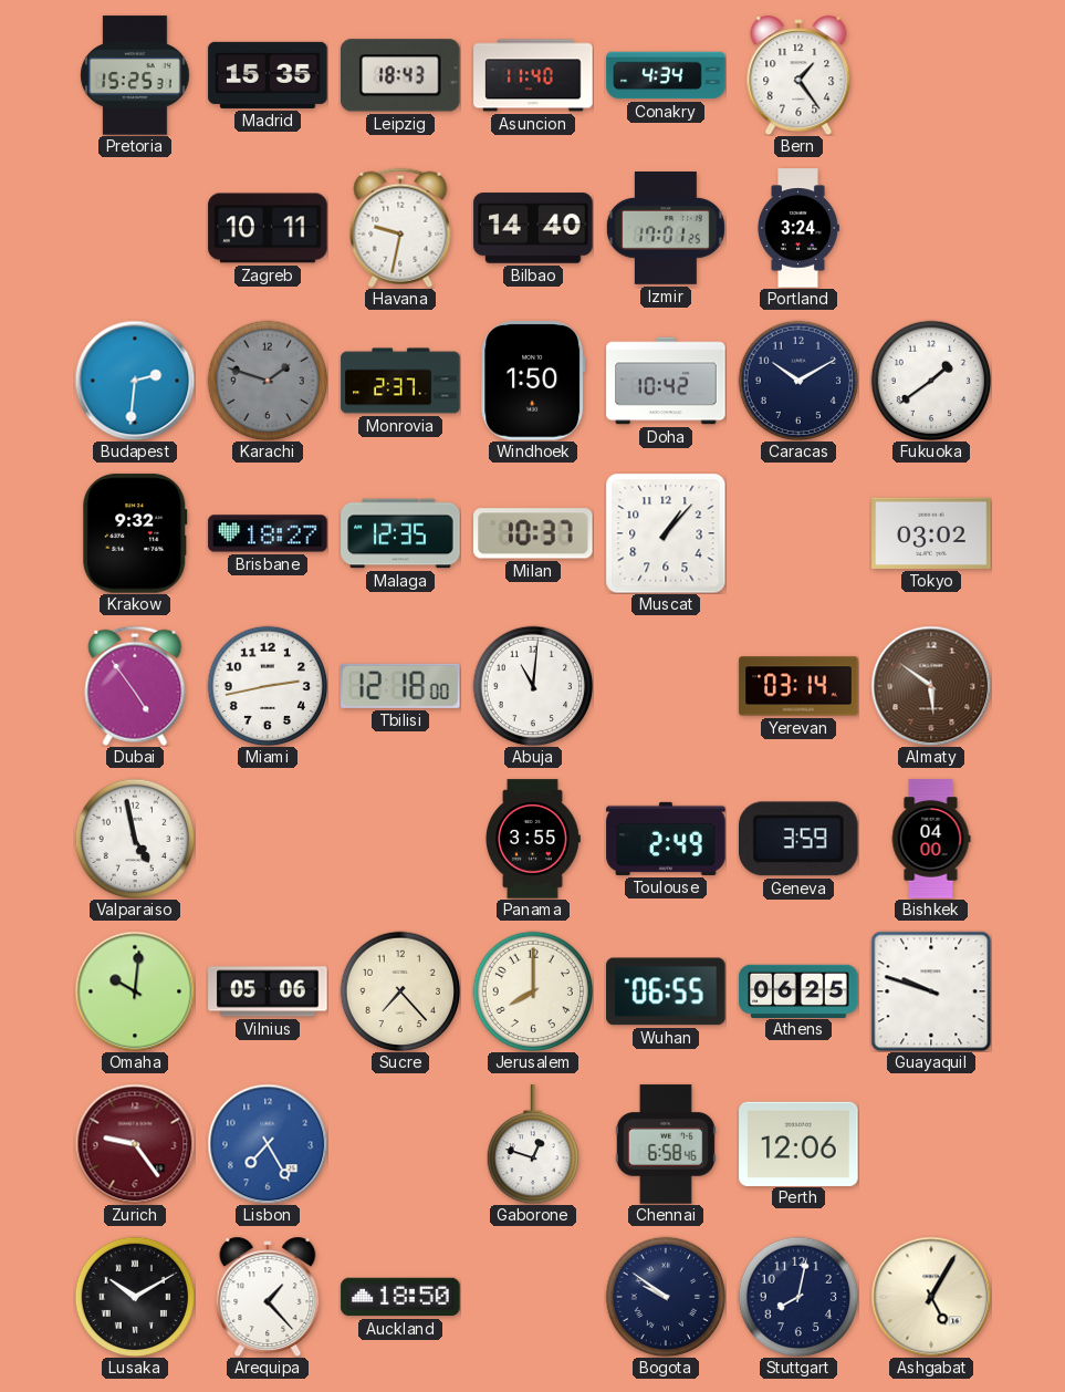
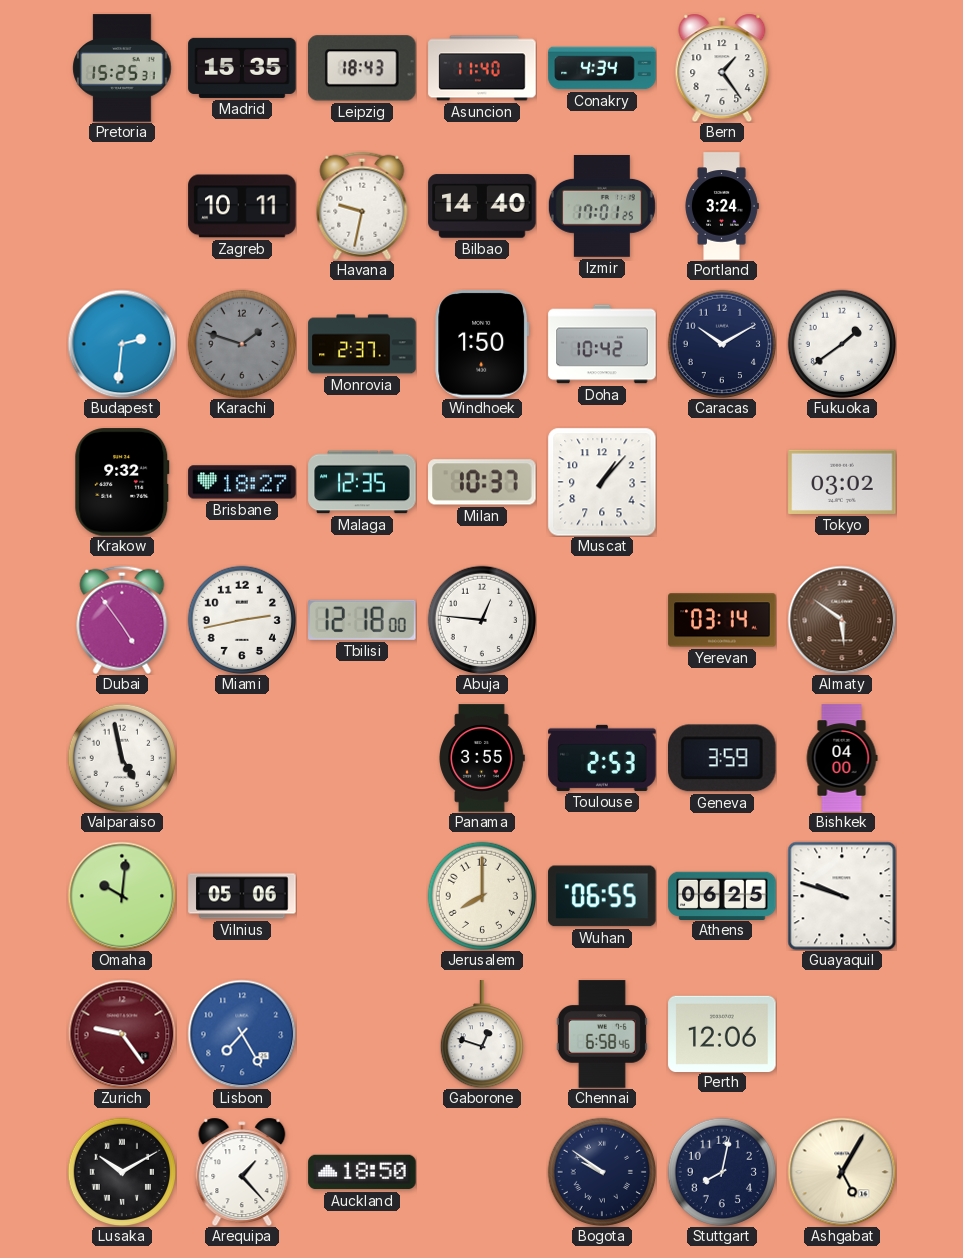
Abuja: 11:01 -> 12:46
Toulouse: 2:49 -> 2:53
Sucre: 7:23 -> none
